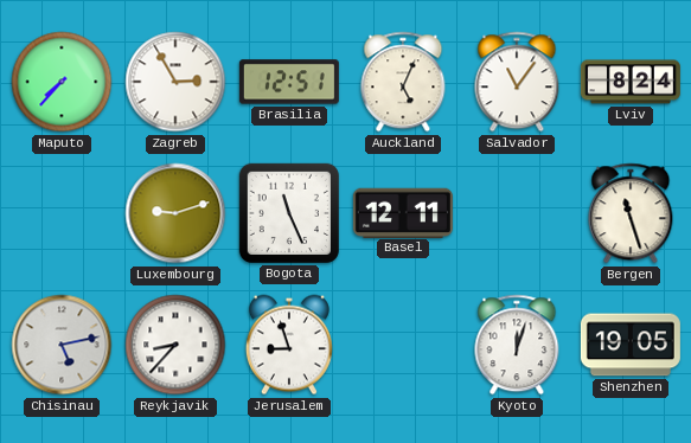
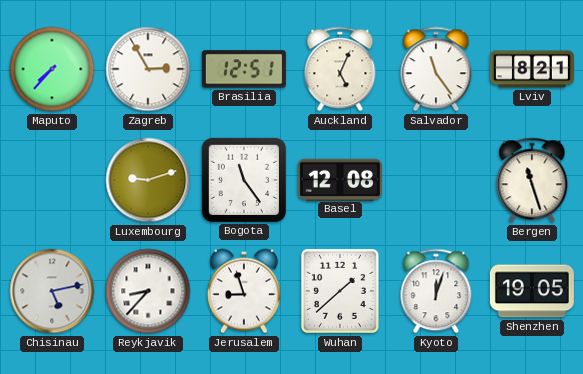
Salvador: 11:06 -> 11:24
Lviv: 8:24 -> 8:21
Bogota: 11:26 -> 11:24
Basel: 12:11 -> 12:08
Wuhan: none -> 1:38
